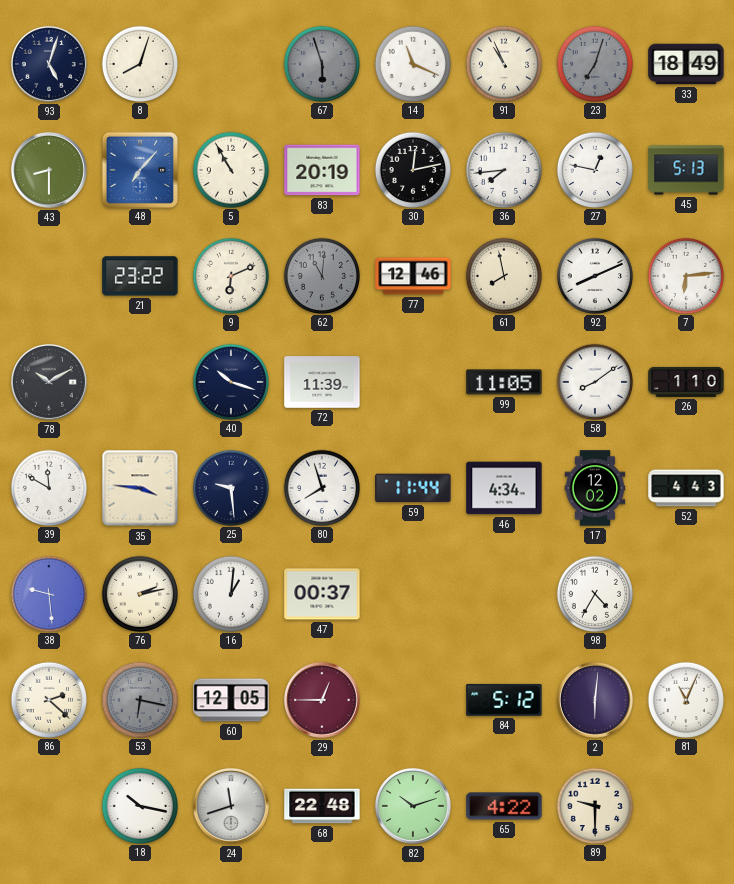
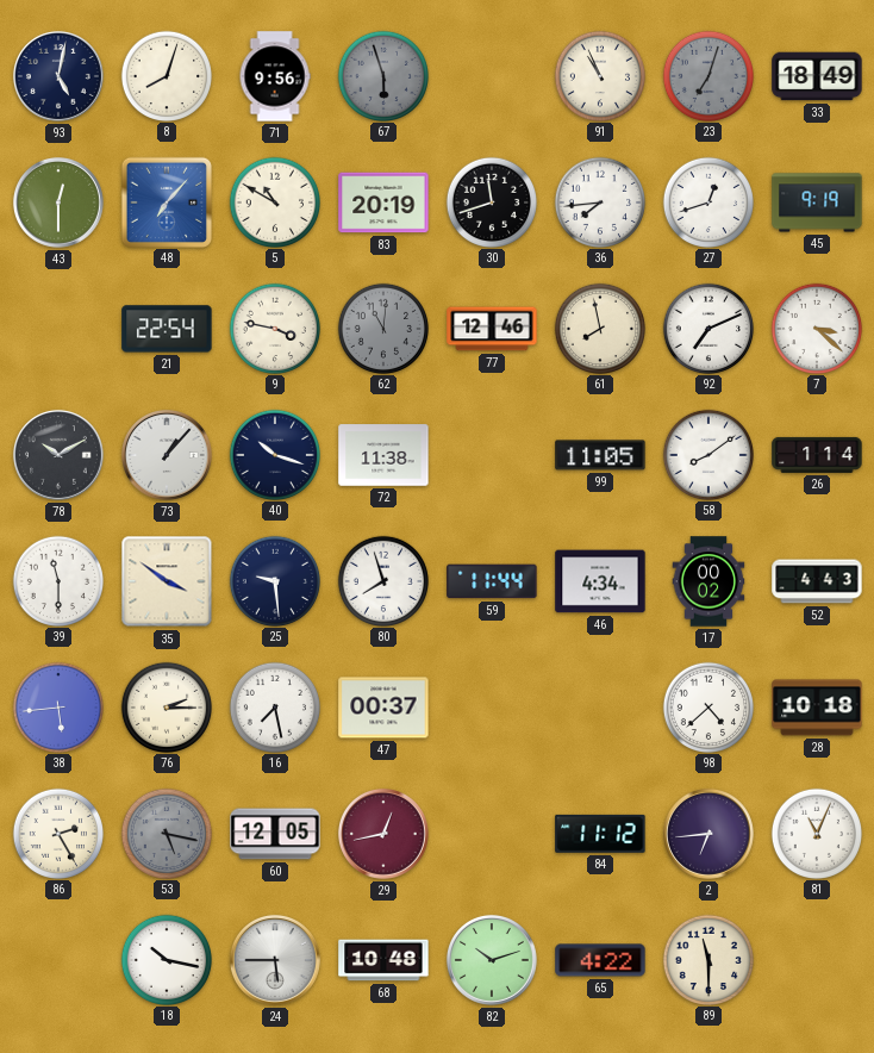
93: 5:03 -> 5:02
71: none -> 9:56
14: 11:19 -> none
43: 8:30 -> 12:30
5: 10:55 -> 10:50
30: 12:13 -> 11:42
27: 12:47 -> 12:42
45: 5:13 -> 9:19
21: 23:22 -> 22:54
9: 6:11 -> 3:47
92: 8:11 -> 7:11
7: 6:14 -> 3:22
73: none -> 1:07
72: 11:39 -> 11:38
26: 1:10 -> 1:14
39: 11:50 -> 11:30
35: 3:46 -> 3:51
17: 12:02 -> 00:02
38: 9:29 -> 5:44
76: 2:13 -> 2:15
16: 1:01 -> 7:28
98: 4:35 -> 4:38
28: none -> 10:18
86: 2:22 -> 2:25
53: 6:17 -> 5:17
29: 12:45 -> 12:43
84: 5:12 -> 11:12
2: 6:01 -> 6:44
24: 11:42 -> 5:45
68: 22:48 -> 10:48
89: 9:30 -> 11:30
